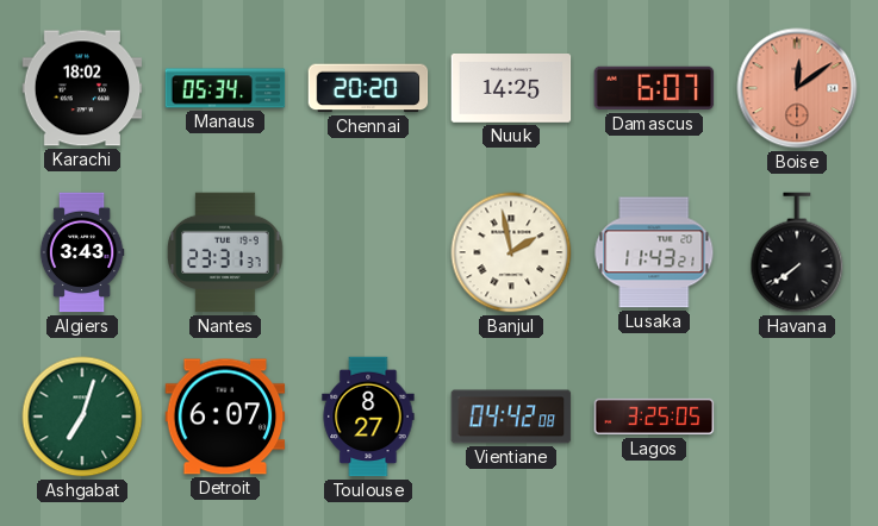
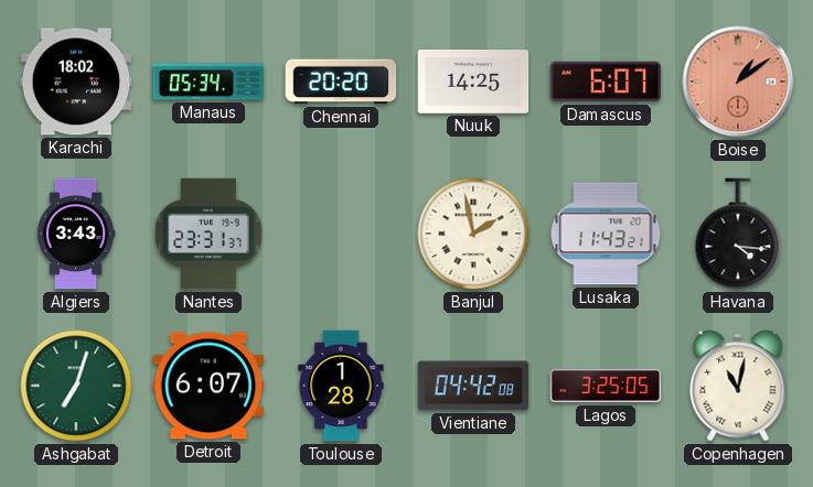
Boise: 12:09 -> 1:09
Havana: 7:39 -> 4:16
Toulouse: 8:27 -> 1:28
Copenhagen: none -> 11:02
